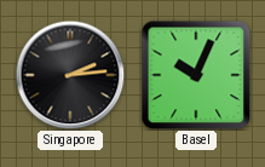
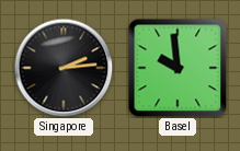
Basel: 10:04 -> 9:59
